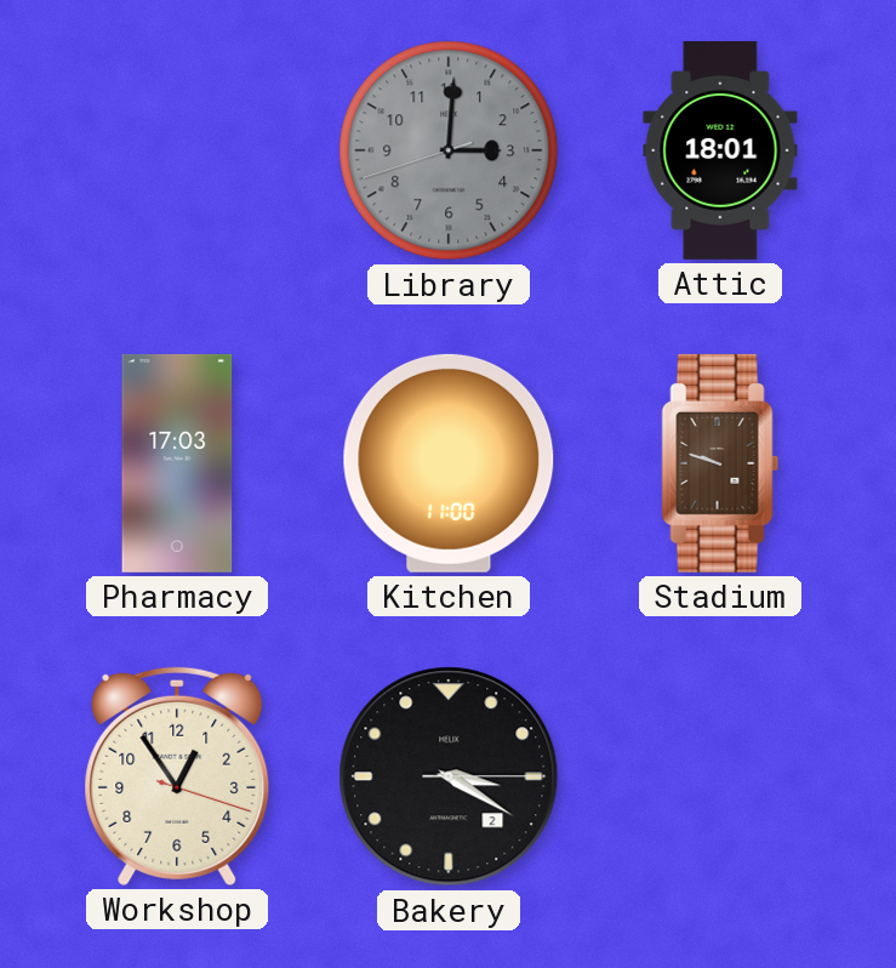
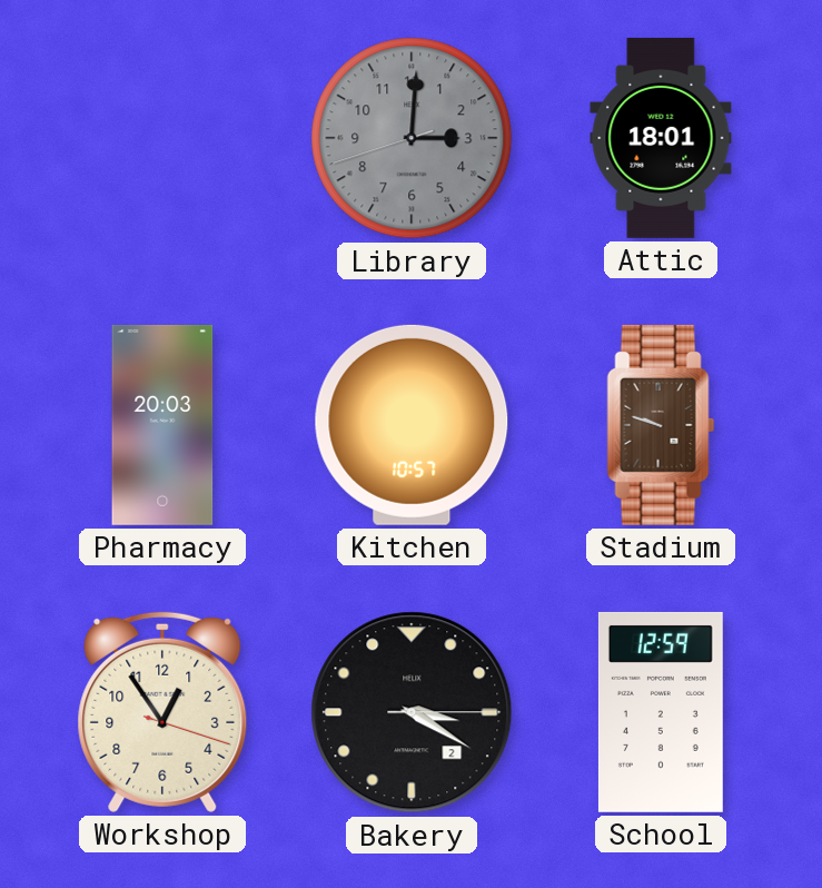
Pharmacy: 17:03 -> 20:03
Kitchen: 11:00 -> 10:57
School: none -> 12:59
